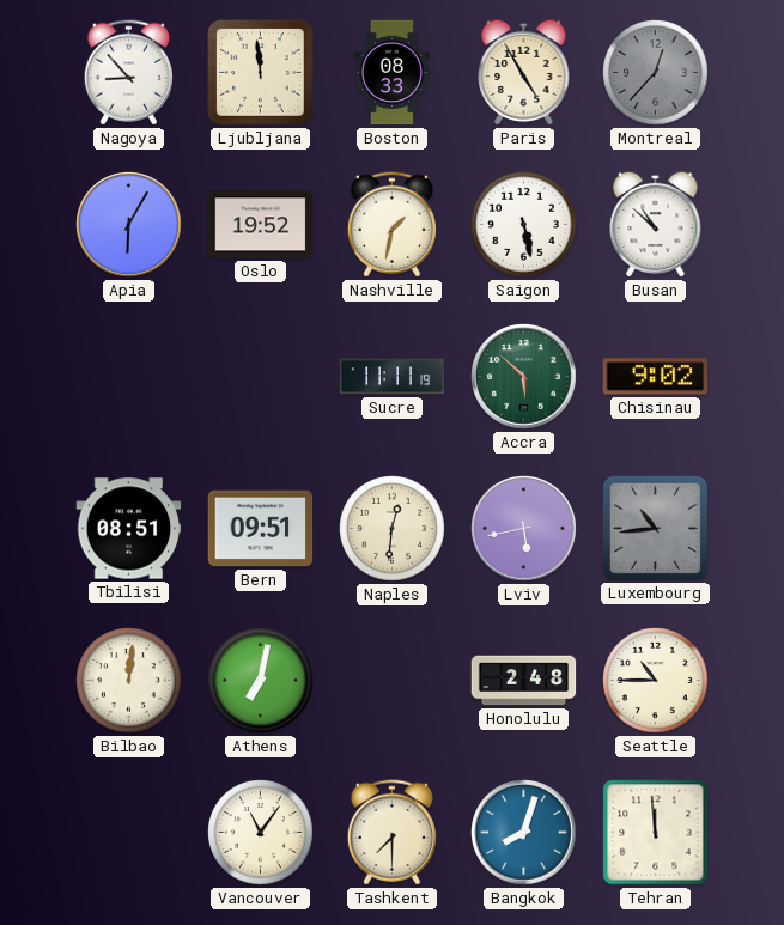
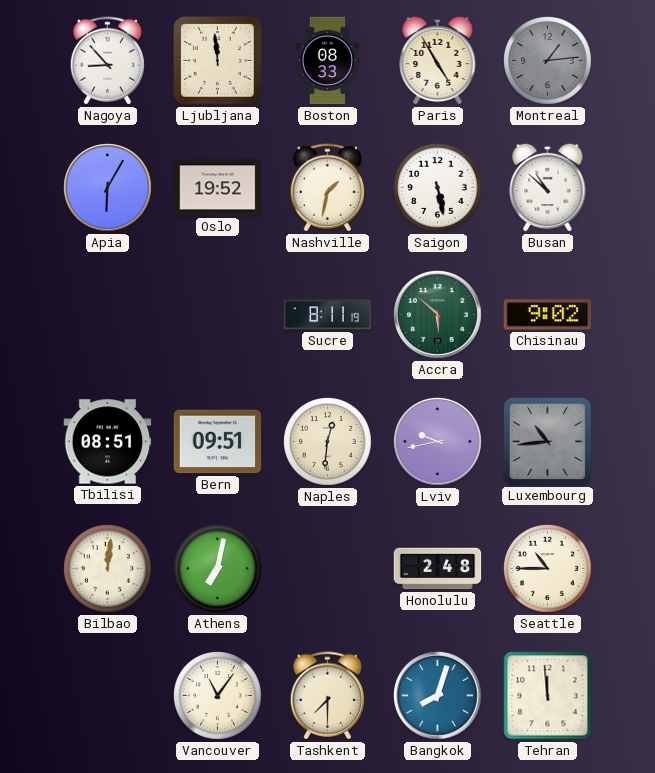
Montreal: 12:37 -> 1:14
Sucre: 11:11 -> 8:11
Lviv: 5:43 -> 9:43
